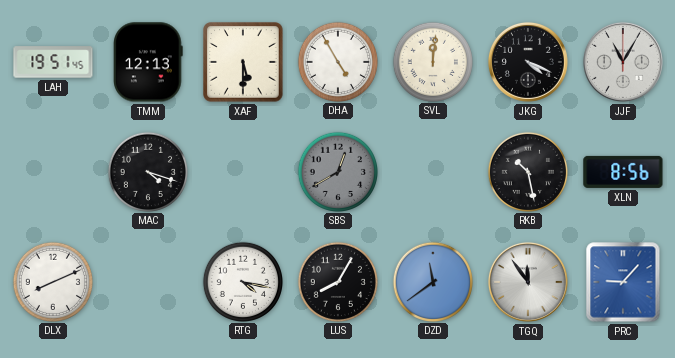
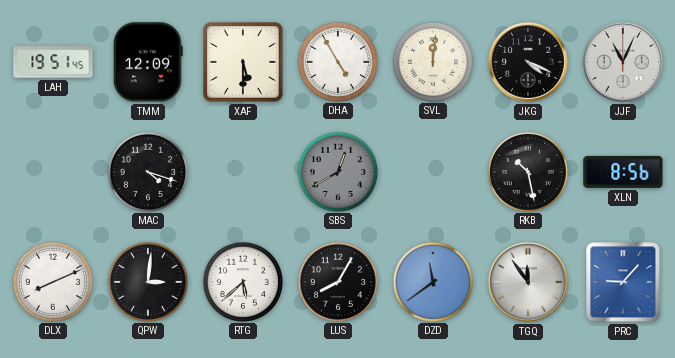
TMM: 12:13 -> 12:09
JJF: 11:05 -> 11:04
QPW: none -> 3:01
RTG: 4:17 -> 5:38
